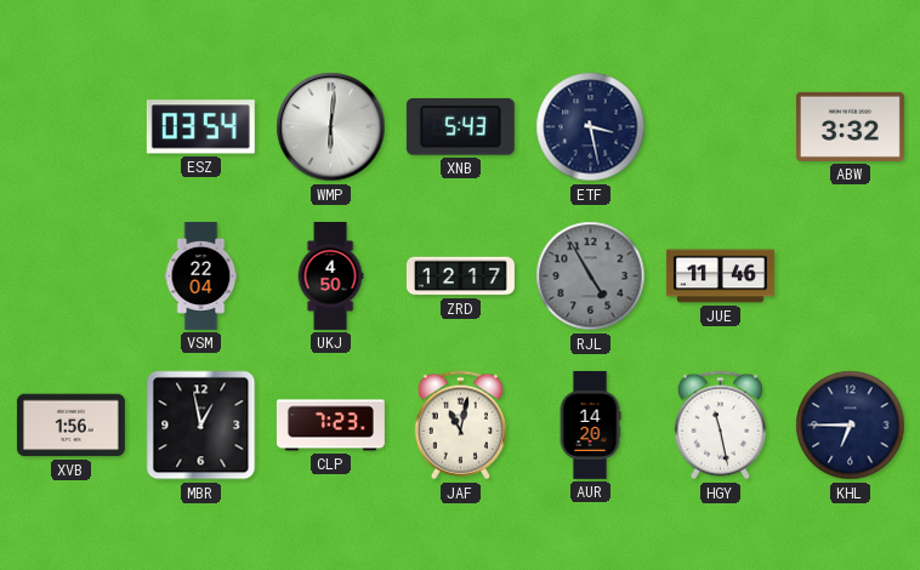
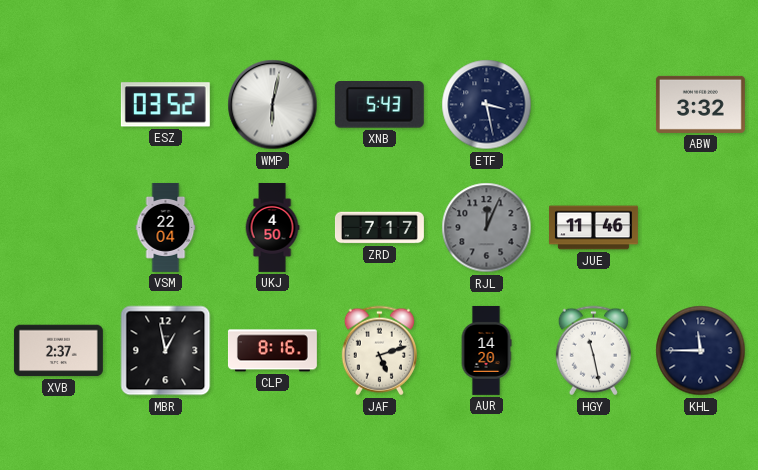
ESZ: 03:54 -> 03:52
WMP: 6:01 -> 6:02
ZRD: 12:17 -> 7:17
RJL: 4:55 -> 12:04
XVB: 1:56 -> 2:37
CLP: 7:23 -> 8:16
JAF: 11:02 -> 5:12
KHL: 6:45 -> 11:45
